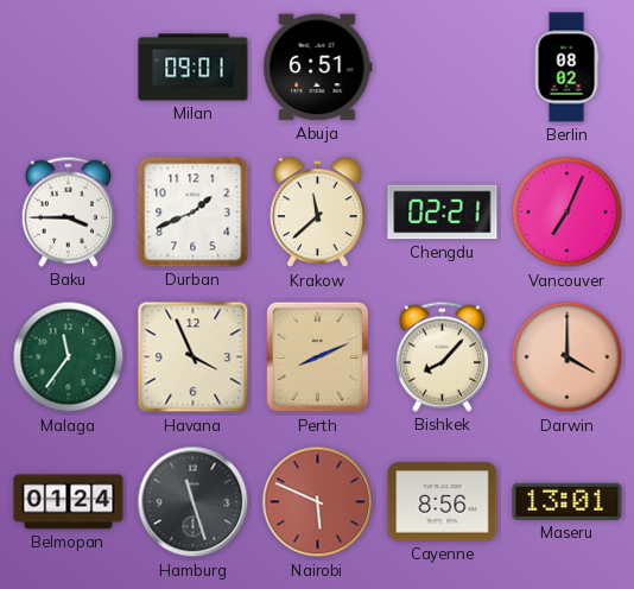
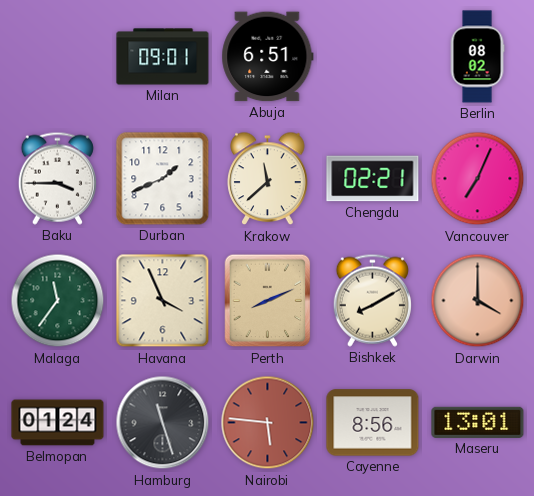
Bishkek: 8:07 -> 8:10
Nairobi: 5:49 -> 5:46
